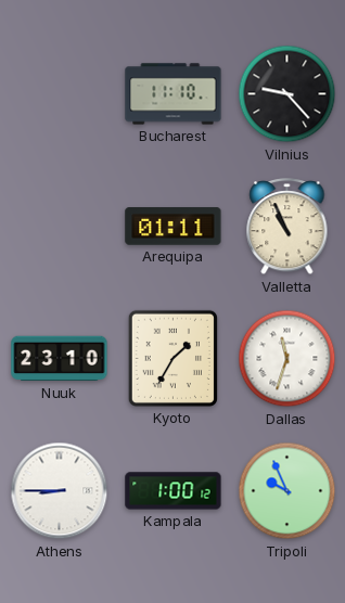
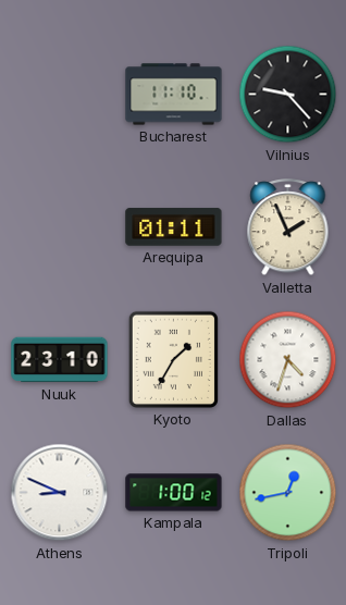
Valletta: 10:56 -> 1:56
Dallas: 11:33 -> 4:33
Athens: 8:45 -> 8:49
Tripoli: 9:56 -> 12:43
